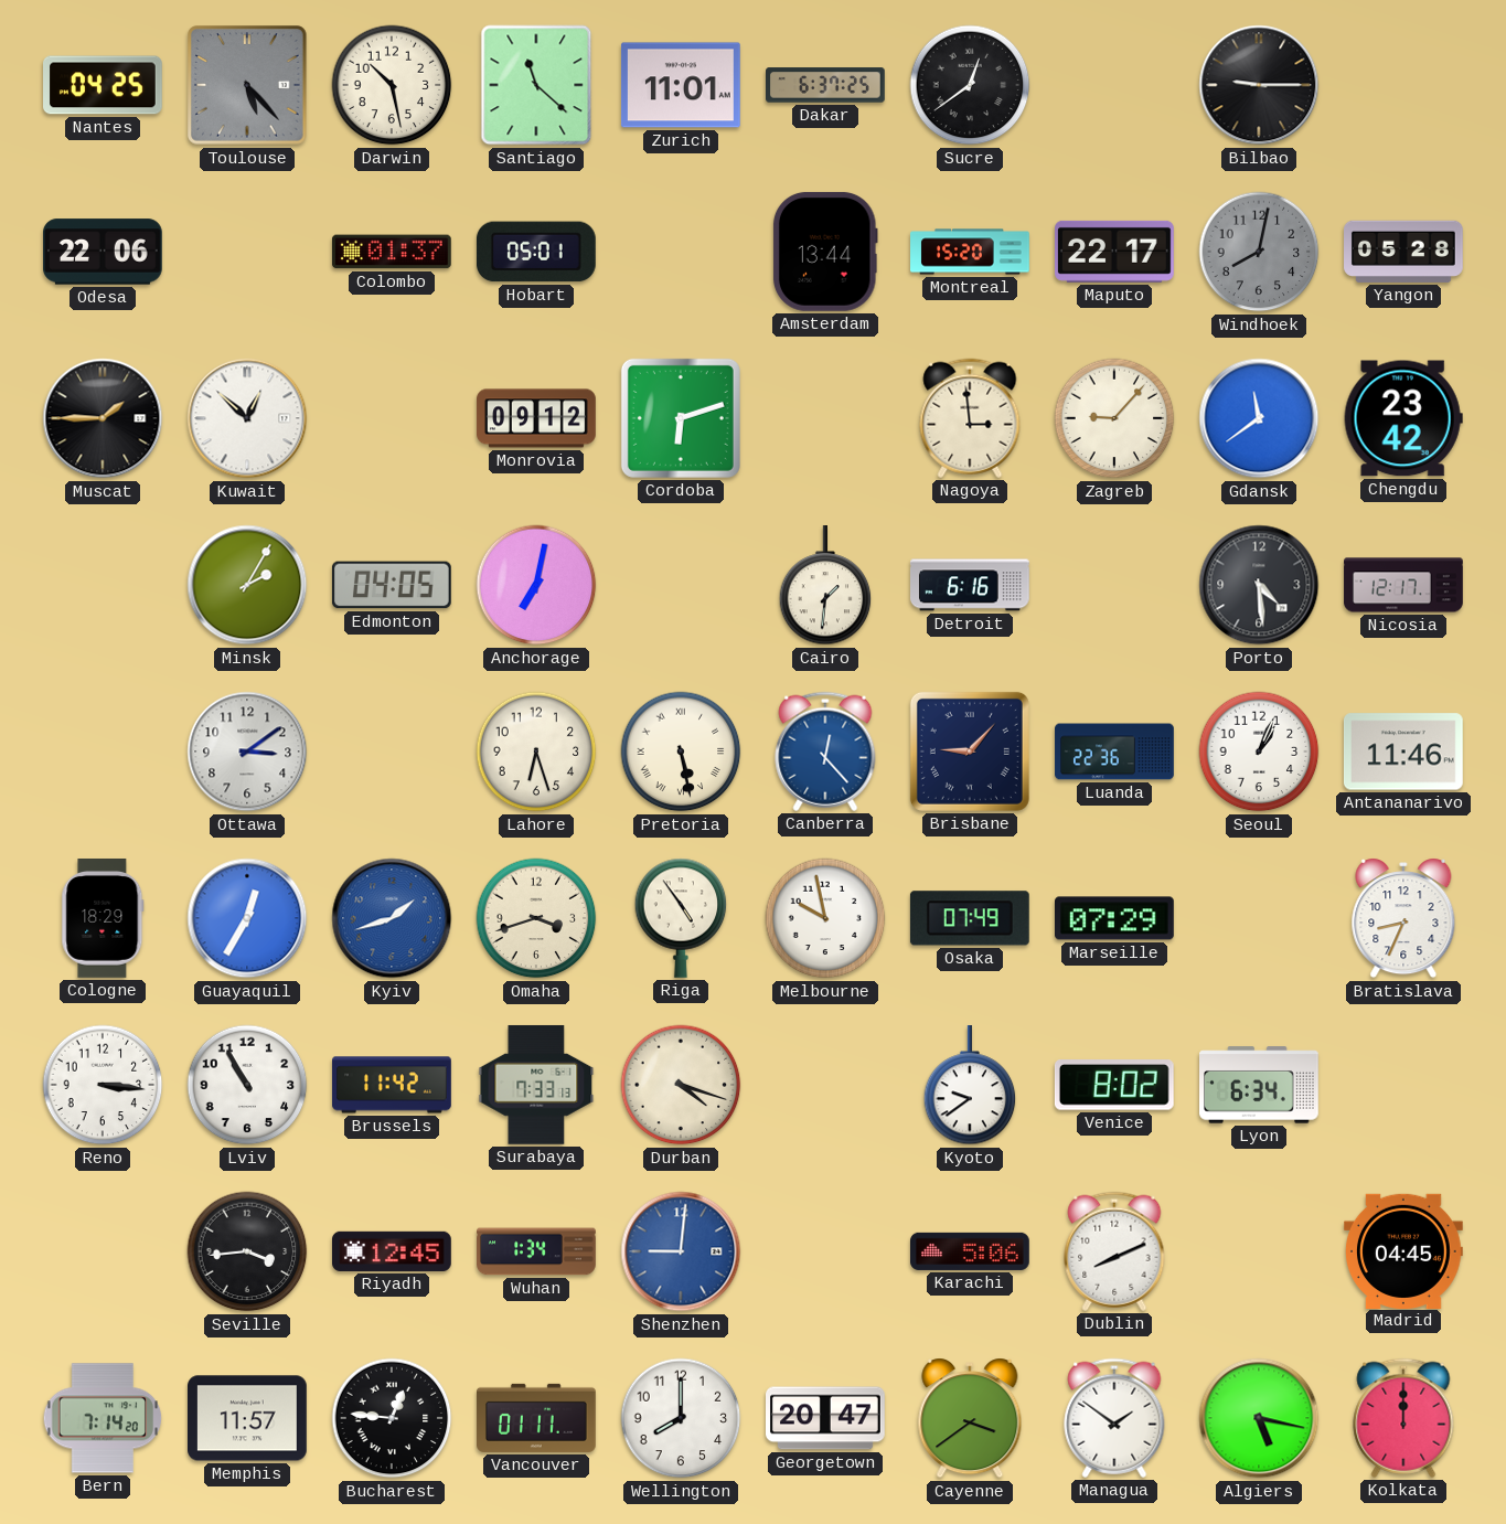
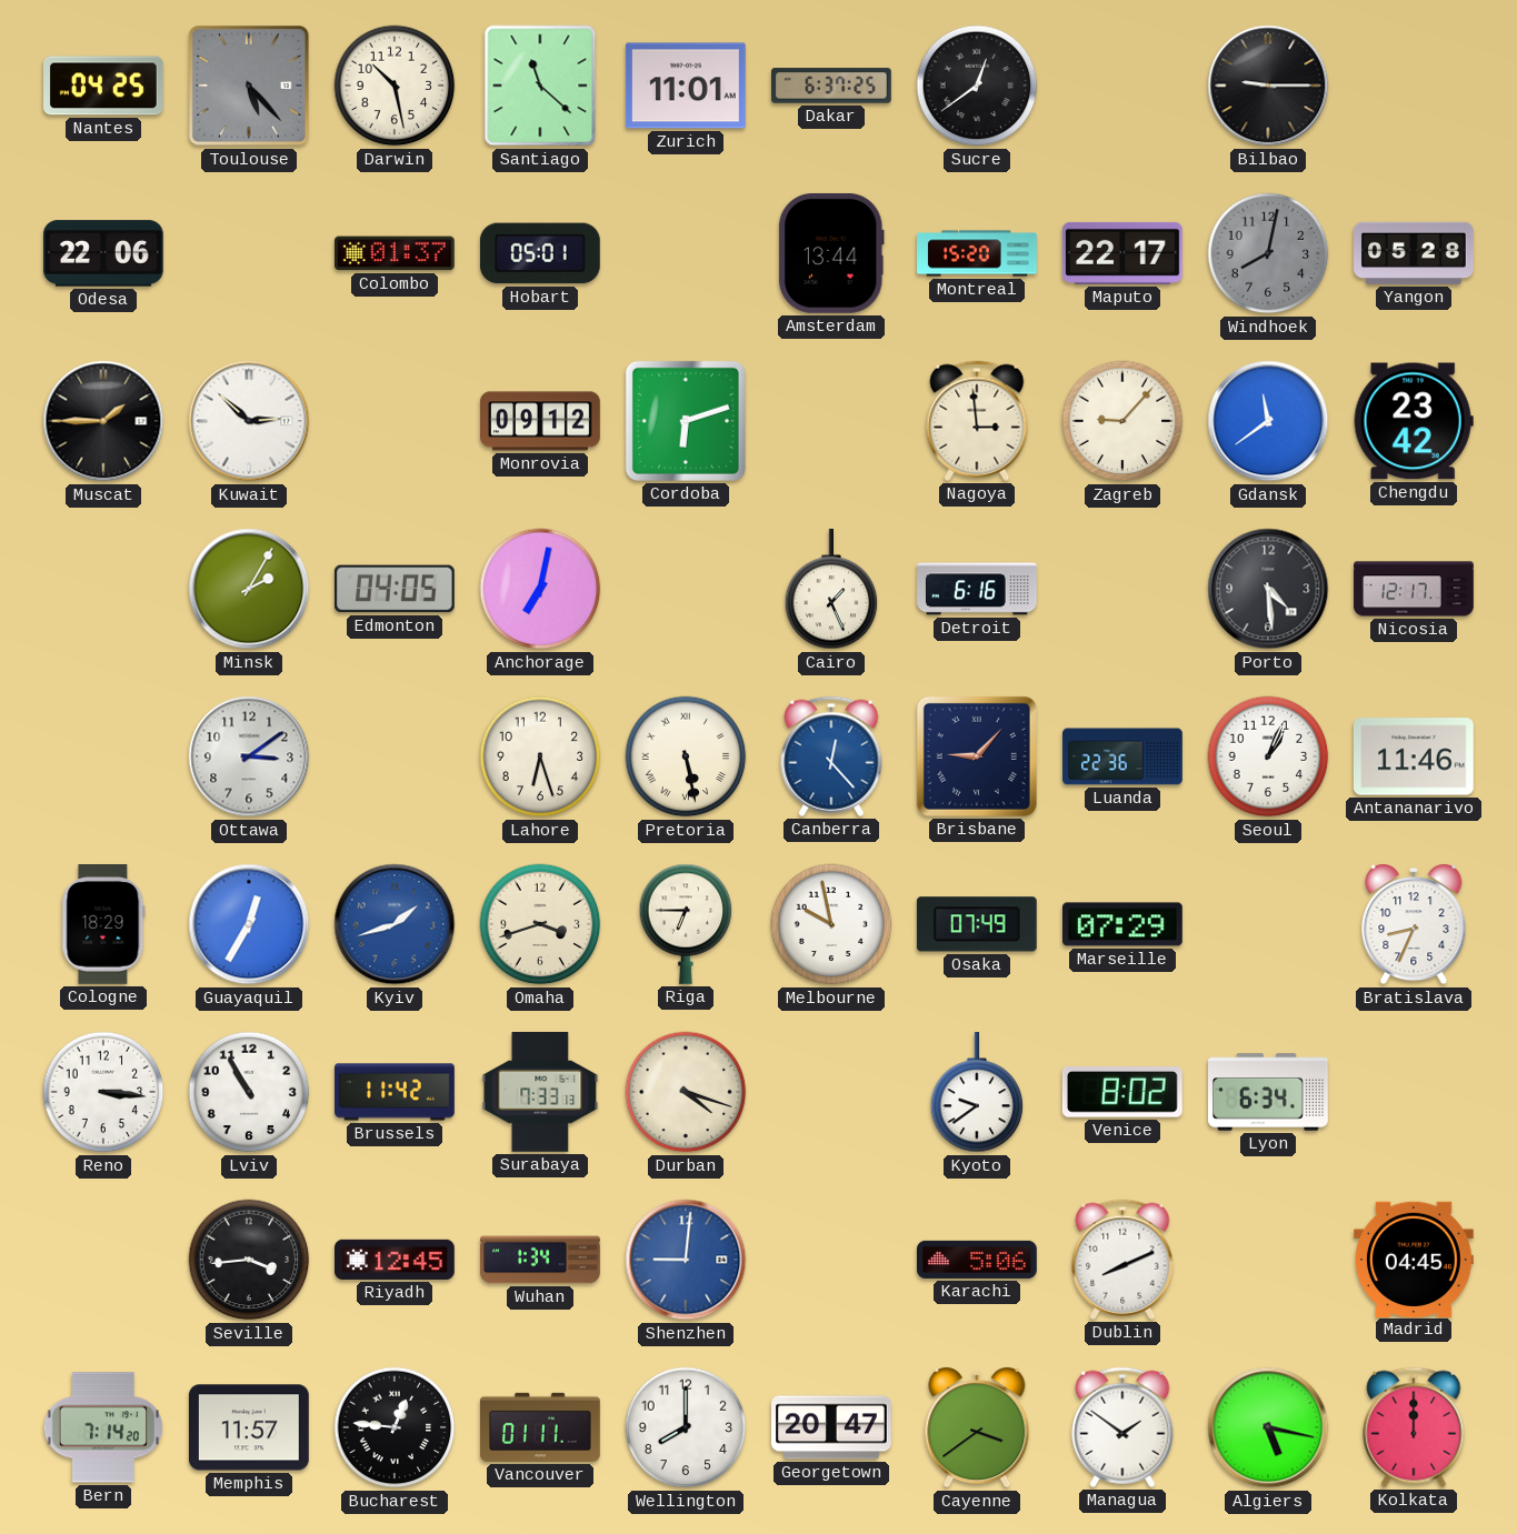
Kuwait: 12:52 -> 2:52
Cairo: 1:31 -> 1:26
Riga: 4:54 -> 6:45
